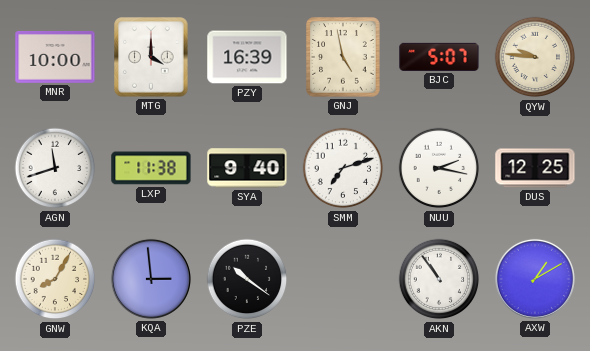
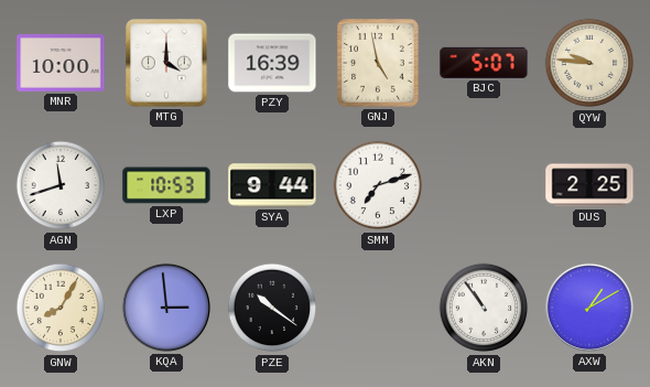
LXP: 11:38 -> 10:53
SYA: 9:40 -> 9:44
NUU: 2:17 -> none
DUS: 12:25 -> 2:25
